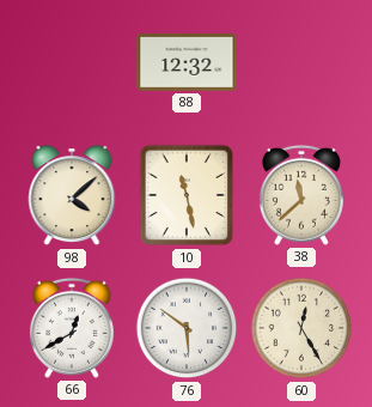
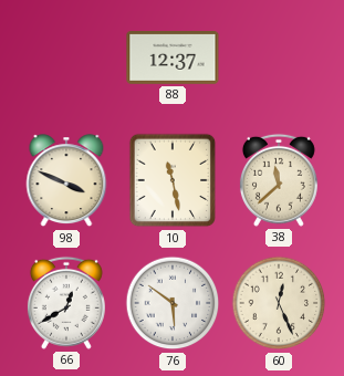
88: 12:32 -> 12:37
98: 4:08 -> 3:49
60: 12:25 -> 12:26
